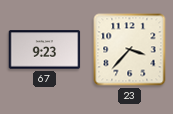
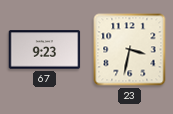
23: 3:37 -> 3:32
